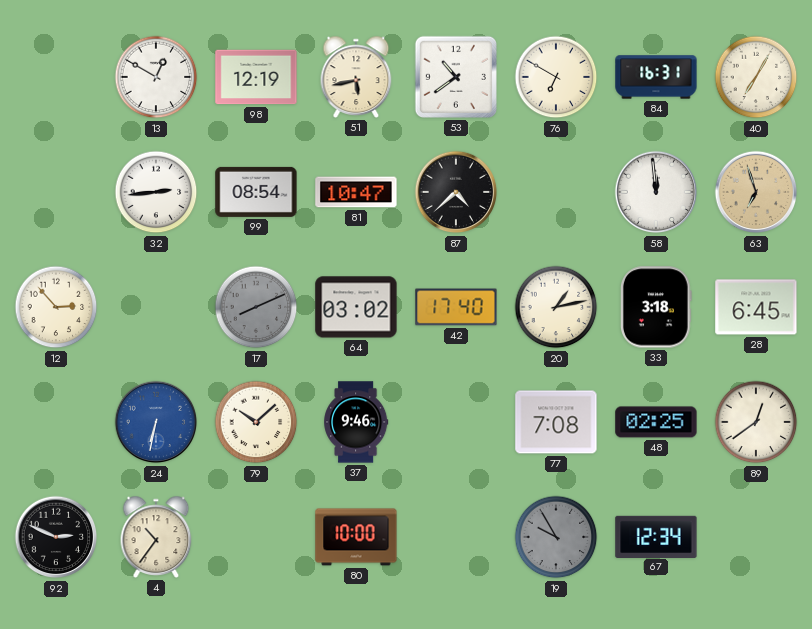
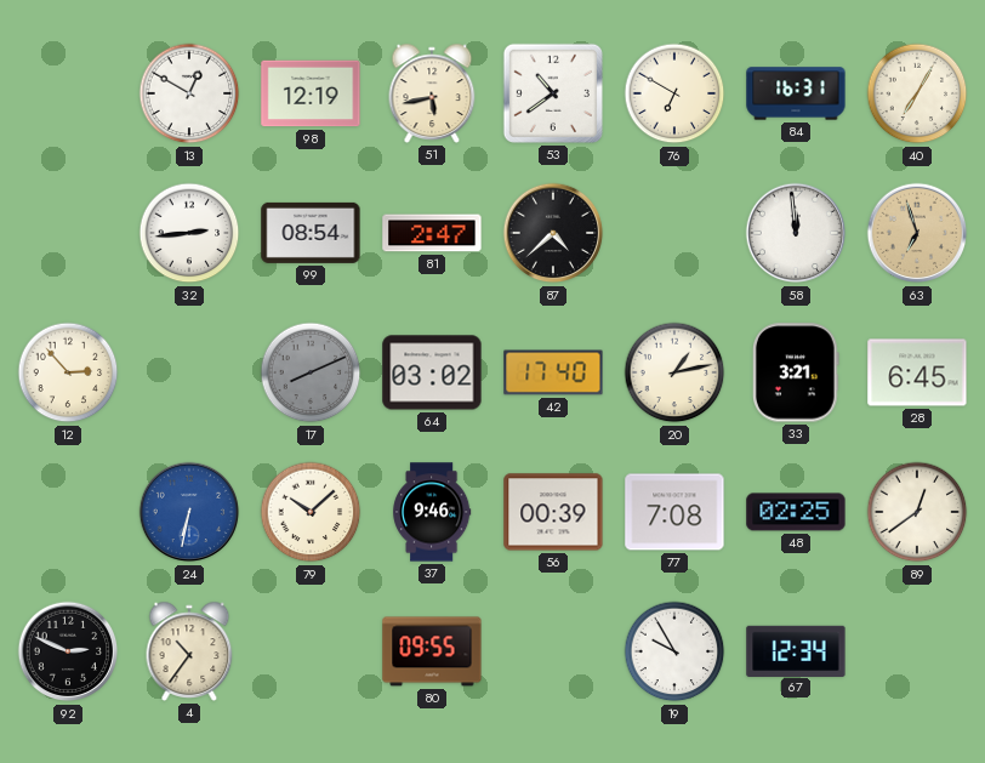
81: 10:47 -> 2:47
33: 3:18 -> 3:21
56: none -> 00:39
80: 10:00 -> 09:55
19 dial: grey -> white
